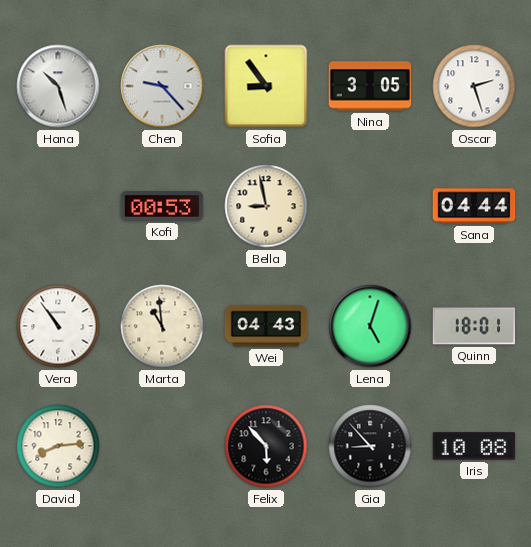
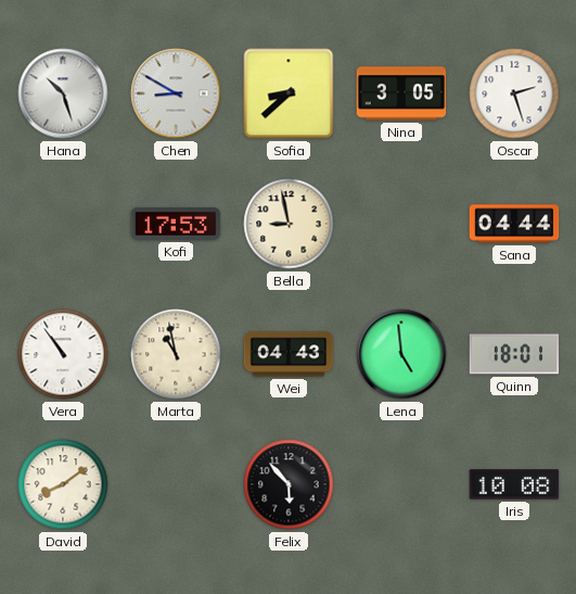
Chen: 9:23 -> 8:50
Sofia: 8:54 -> 8:38
Kofi: 00:53 -> 17:53
Marta: 10:59 -> 10:58
Lena: 5:03 -> 4:59
David: 8:14 -> 8:09
Gia: 8:53 -> none
